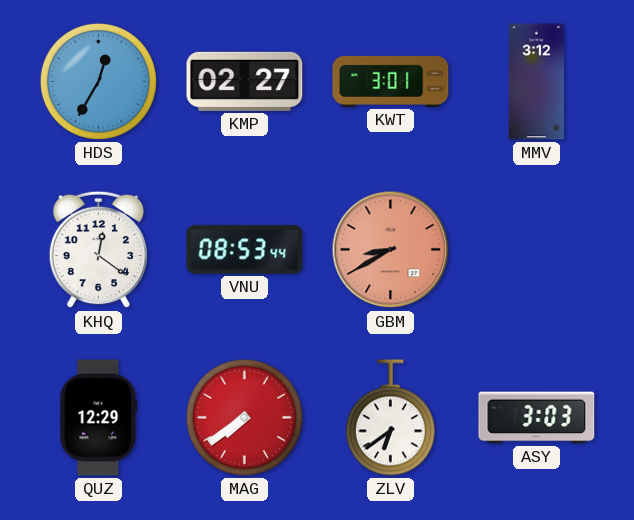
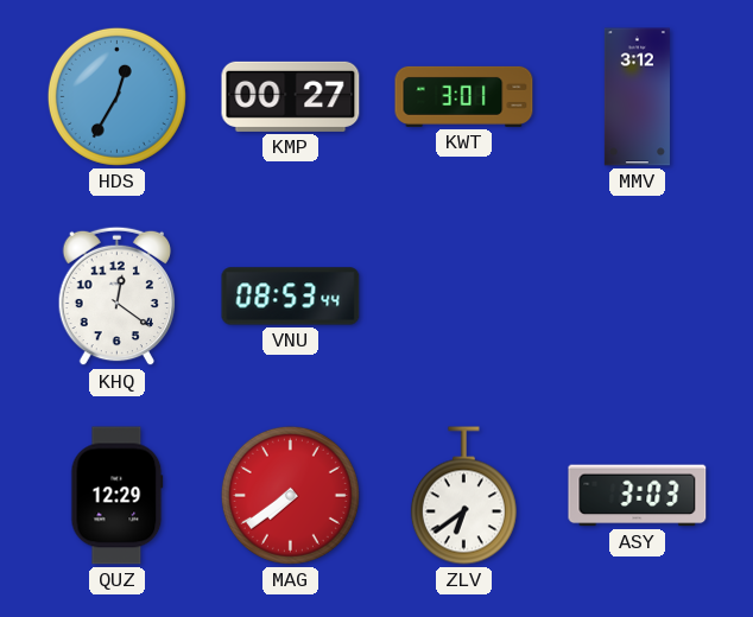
KMP: 02:27 -> 00:27
GBM: 8:40 -> none
